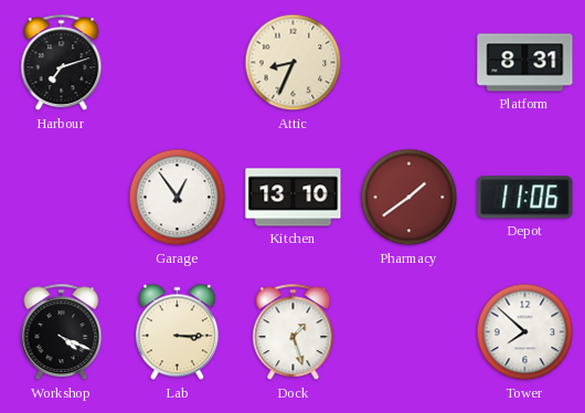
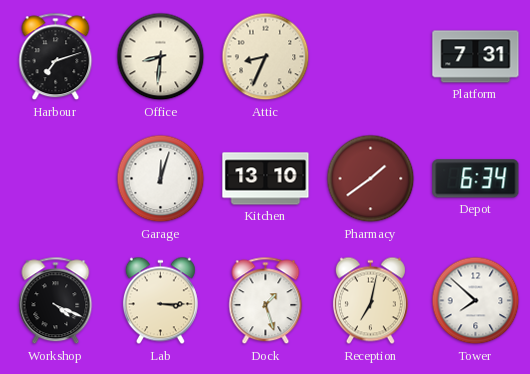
Office: none -> 8:31
Platform: 8:31 -> 7:31
Garage: 12:54 -> 12:03
Depot: 11:06 -> 6:34
Reception: none -> 7:02
